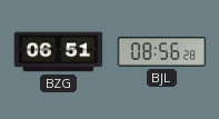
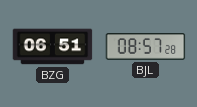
BJL: 08:56 -> 08:57
